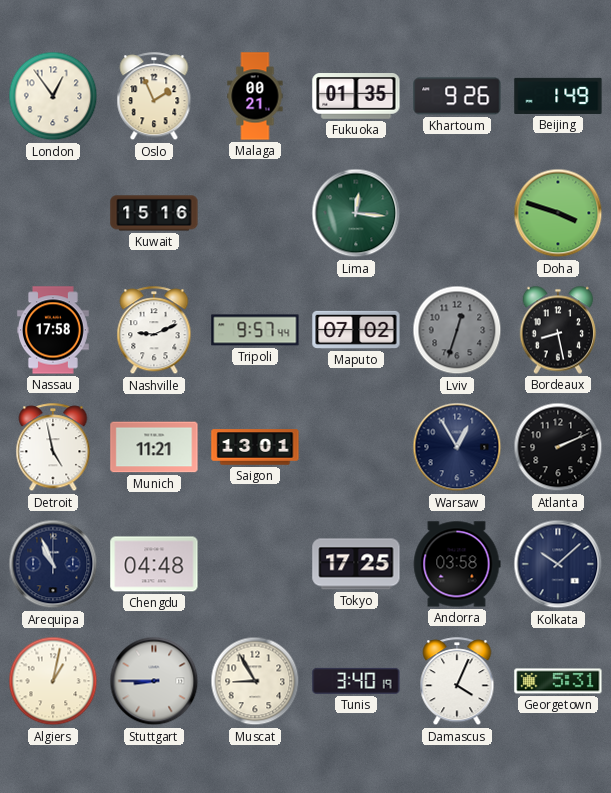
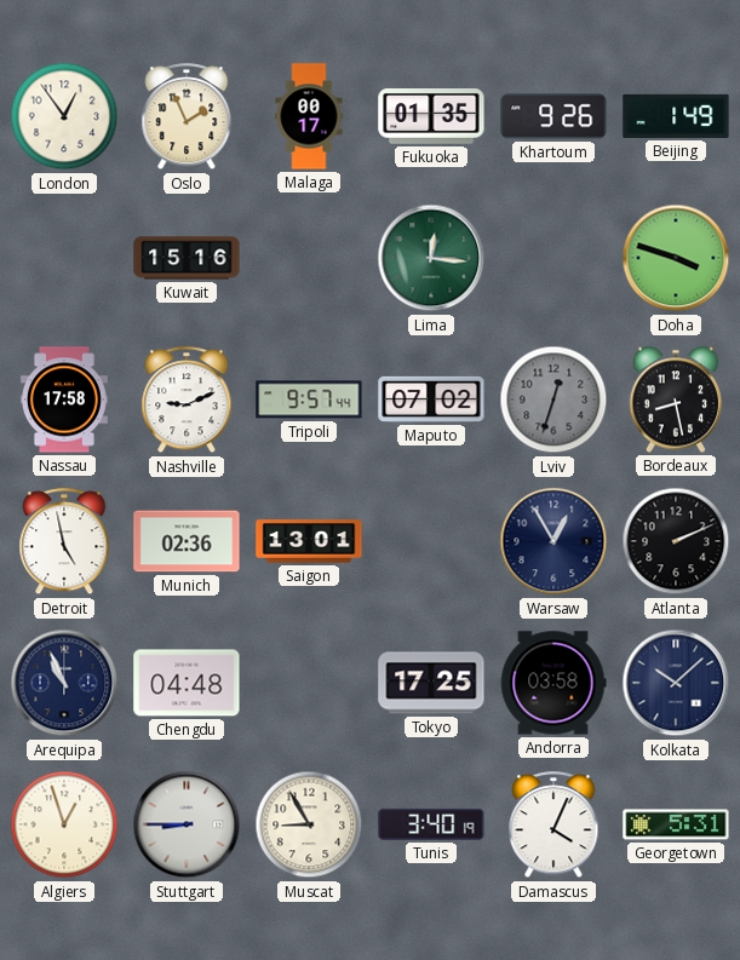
Malaga: 00:21 -> 00:17
Munich: 11:21 -> 02:36
Algiers: 1:02 -> 12:57
